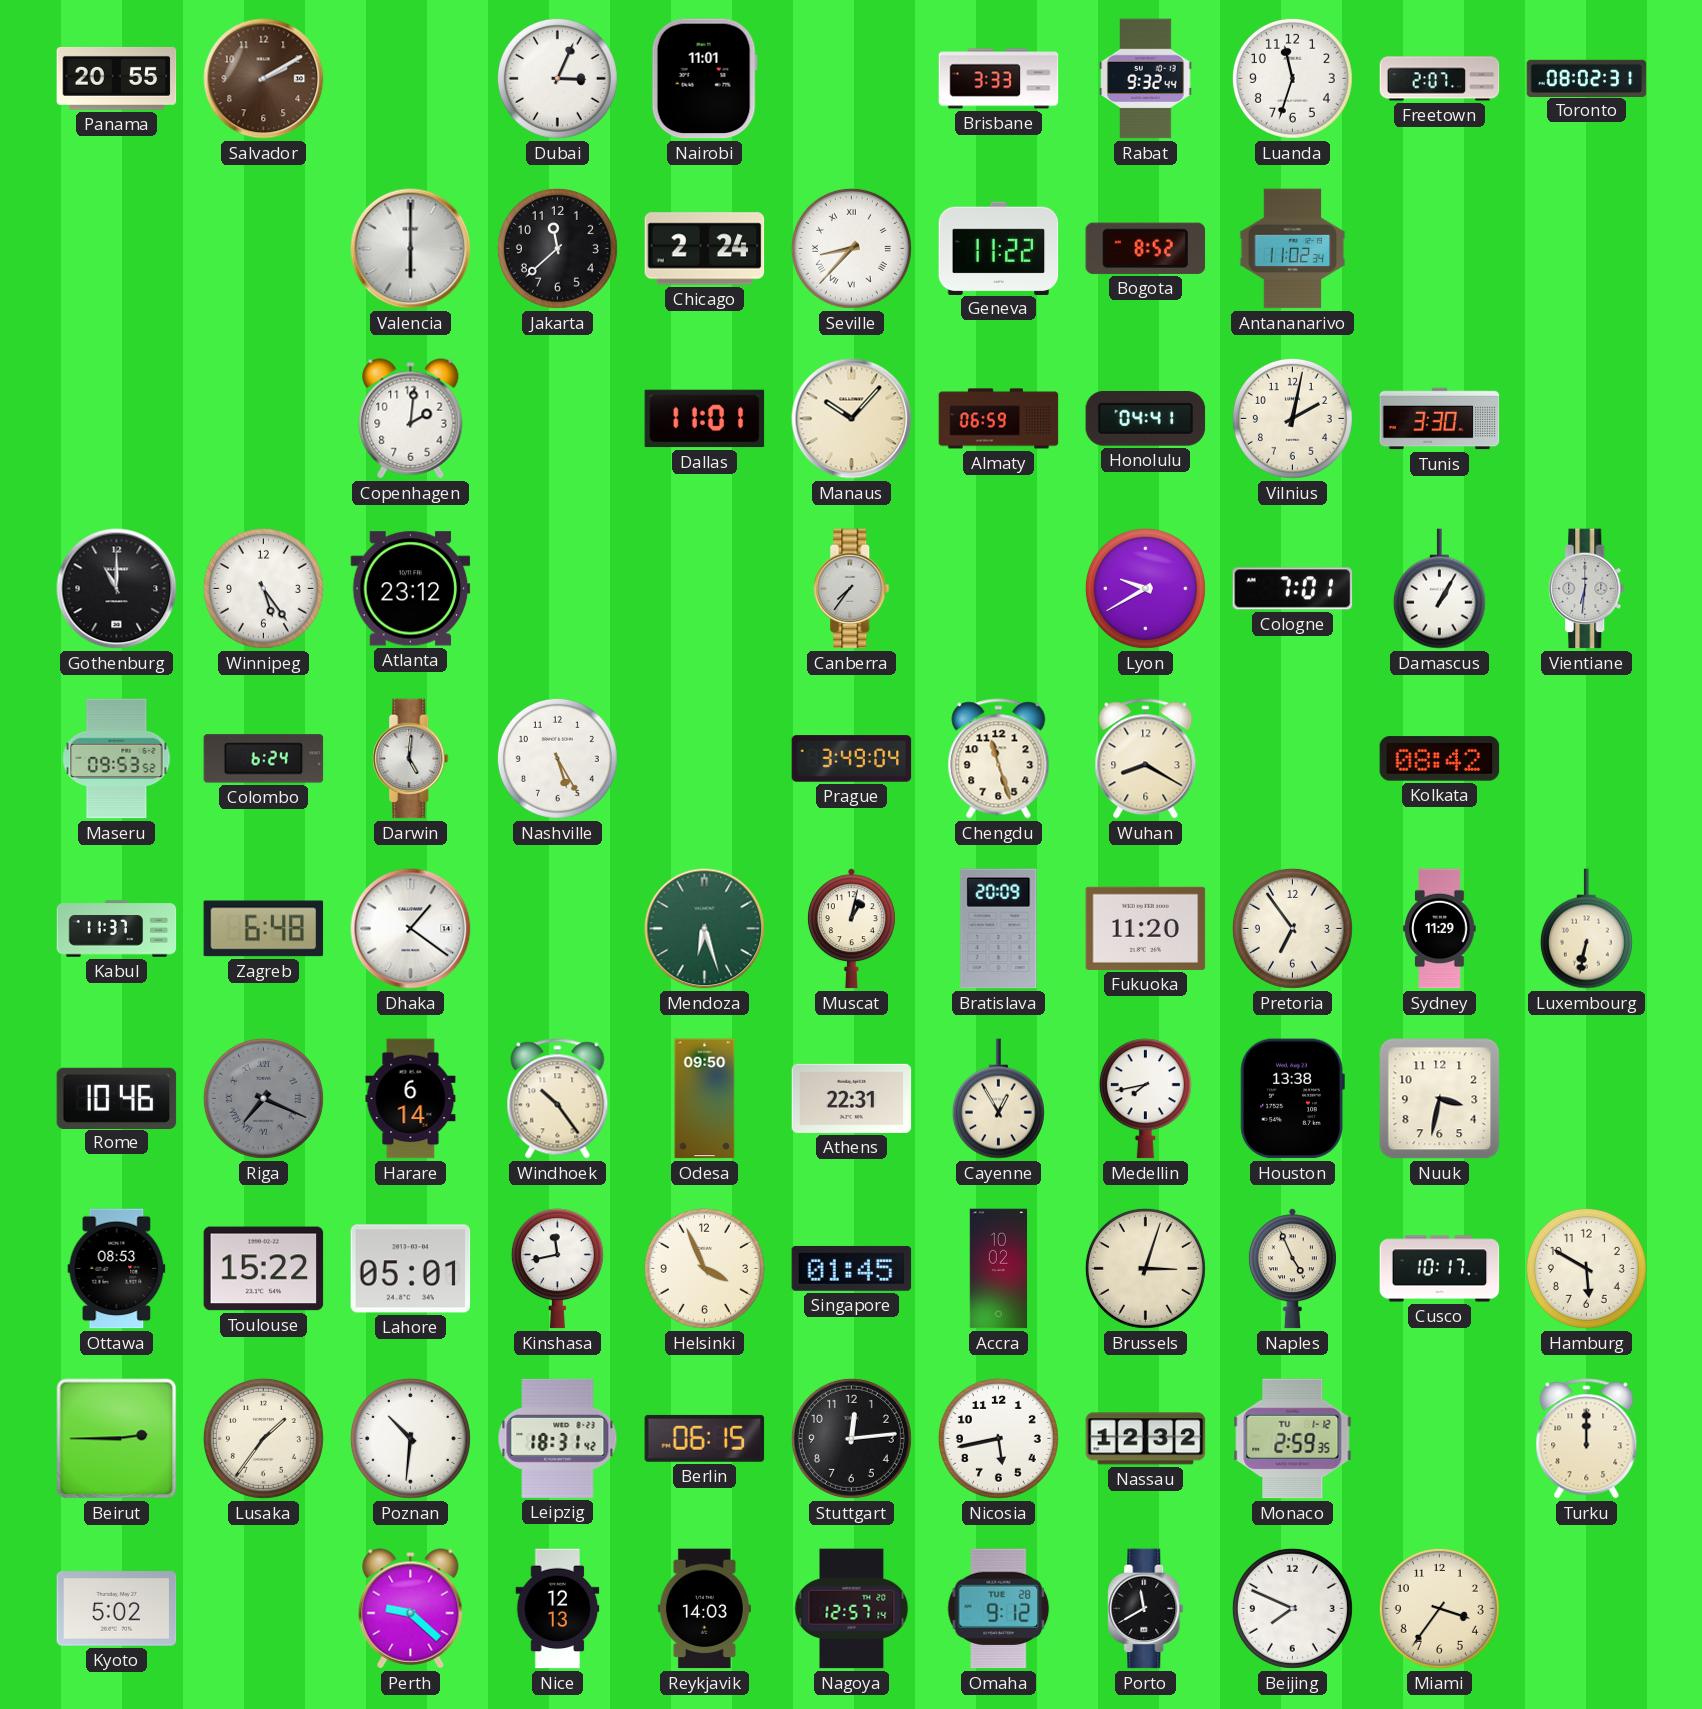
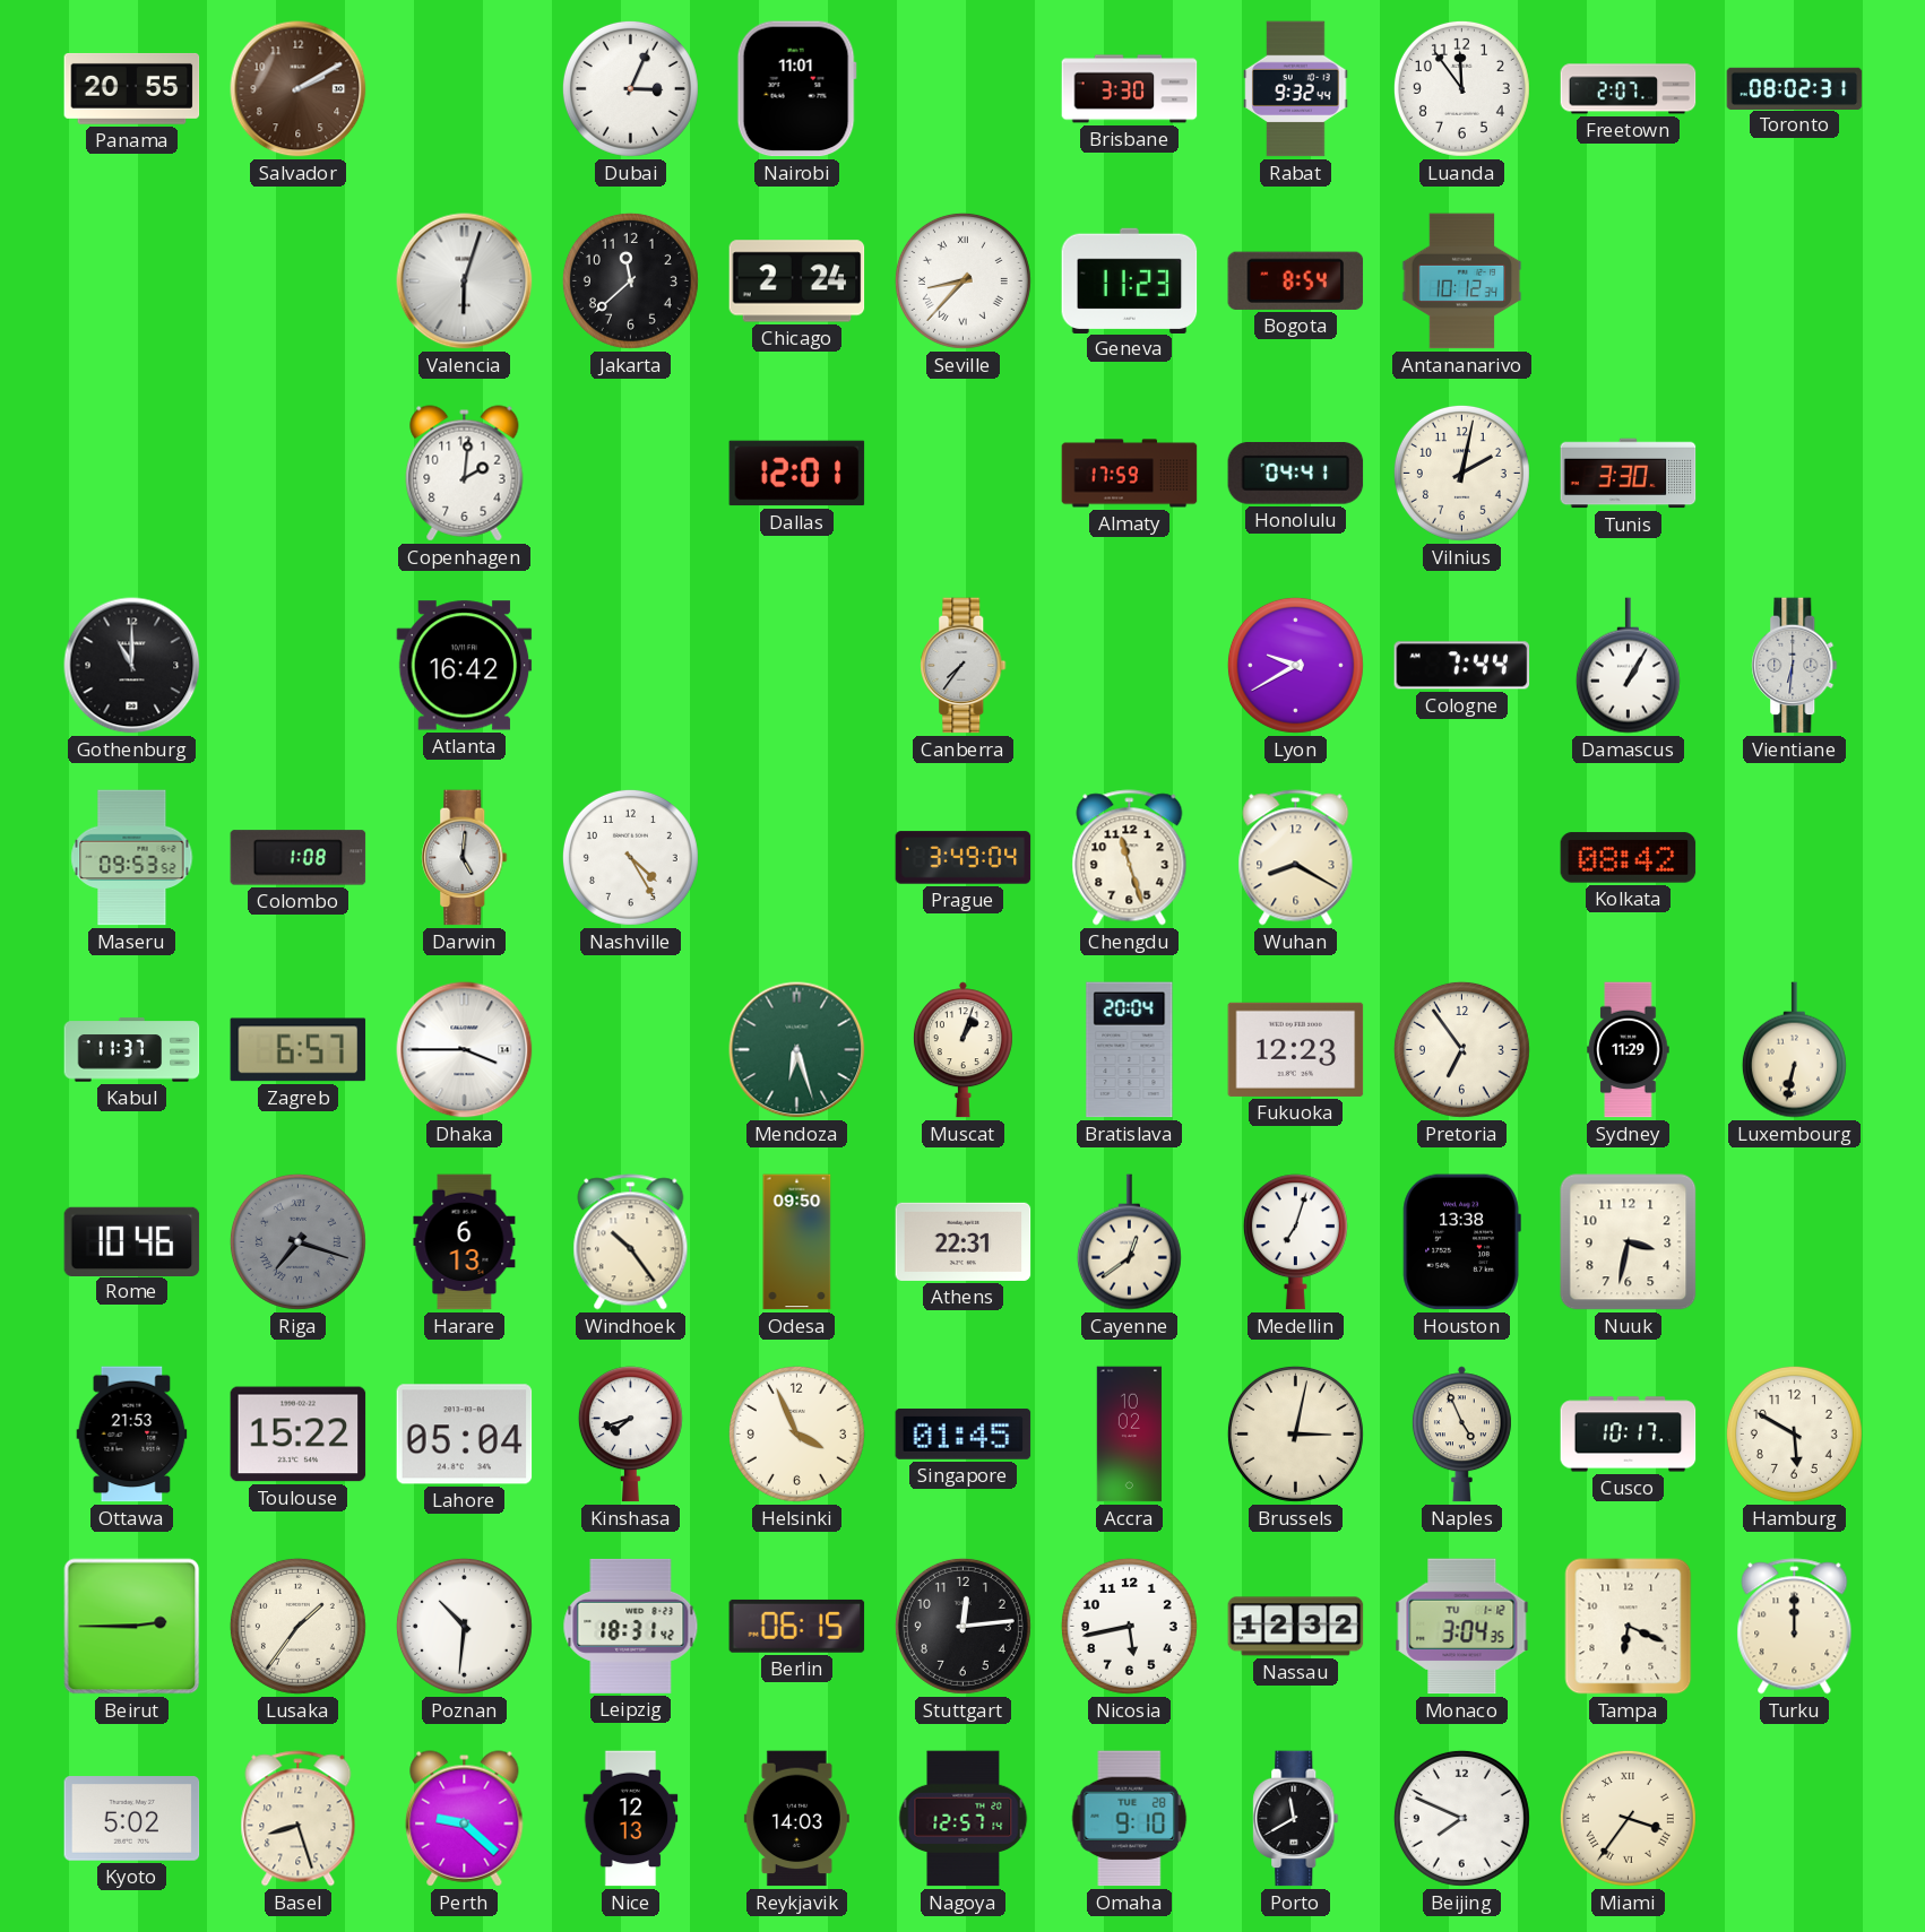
Brisbane: 3:33 -> 3:30
Luanda: 11:33 -> 11:54
Valencia: 6:00 -> 6:03
Geneva: 11:22 -> 11:23
Bogota: 8:52 -> 8:54
Antananarivo: 11:02 -> 10:12
Dallas: 11:01 -> 12:01
Manaus: 10:07 -> none
Almaty: 06:59 -> 17:59
Winnipeg: 5:24 -> none
Atlanta: 23:12 -> 16:42
Cologne: 7:01 -> 7:44
Colombo: 6:24 -> 1:08
Nashville: 5:25 -> 4:25
Zagreb: 6:48 -> 6:57
Dhaka: 1:21 -> 3:45
Muscat: 1:02 -> 1:03
Bratislava: 20:09 -> 20:04
Fukuoka: 11:20 -> 12:23
Riga: 7:19 -> 7:18
Harare: 6:14 -> 6:13
Cayenne: 12:55 -> 12:39
Medellin: 7:43 -> 7:03
Ottawa: 08:53 -> 21:53
Lahore: 05:01 -> 05:04
Kinshasa: 11:43 -> 7:42
Brussels: 3:03 -> 3:02
Monaco: 2:59 -> 3:04
Tampa: none -> 6:19
Basel: none -> 8:27
Omaha: 9:12 -> 9:10
Miami numerals: Arabic -> Roman
